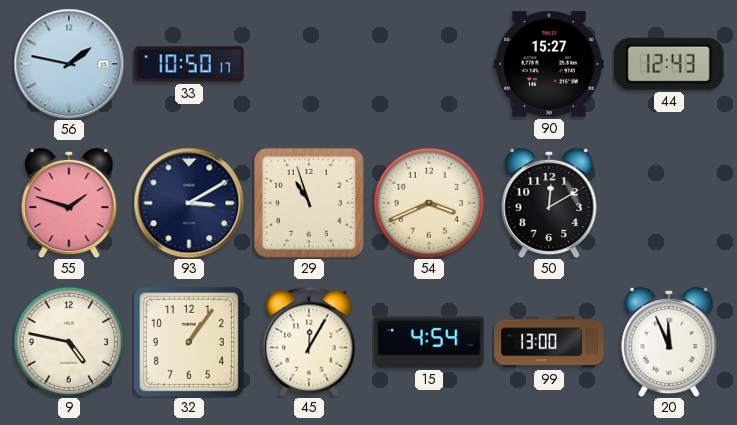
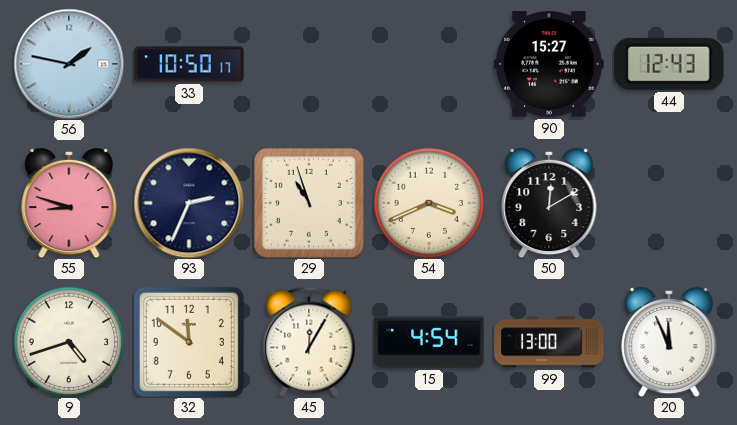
55: 1:48 -> 8:48
93: 3:10 -> 2:34
9: 4:47 -> 4:42
32: 1:06 -> 11:51
